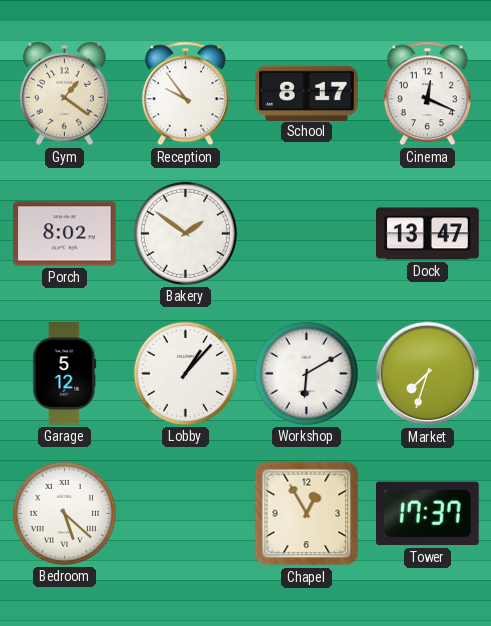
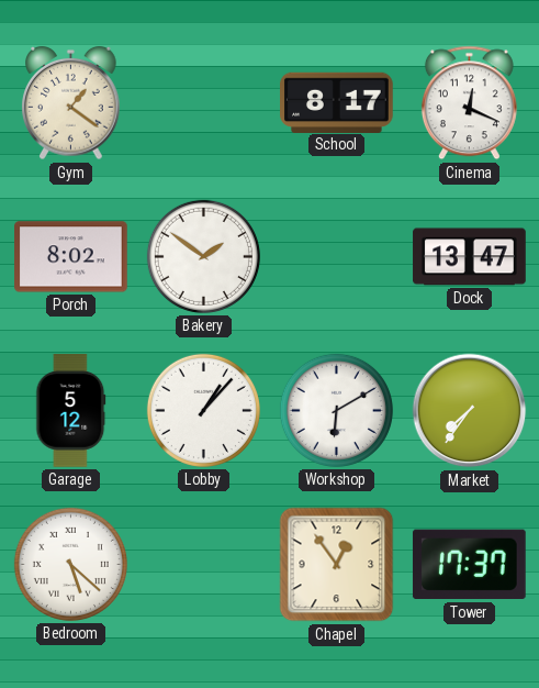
Reception: 9:54 -> none
Market: 7:33 -> 7:36
Chapel: 12:55 -> 12:54
